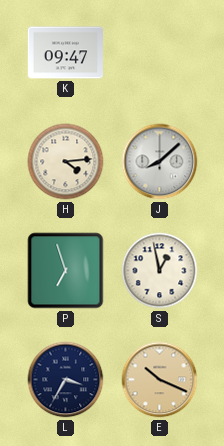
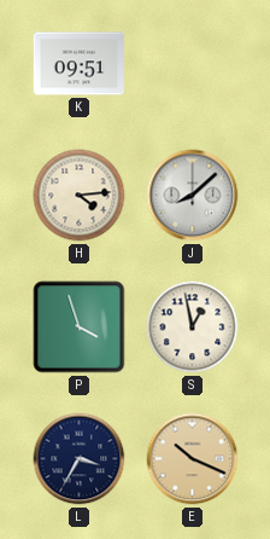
K: 09:47 -> 09:51
P: 6:57 -> 3:57
